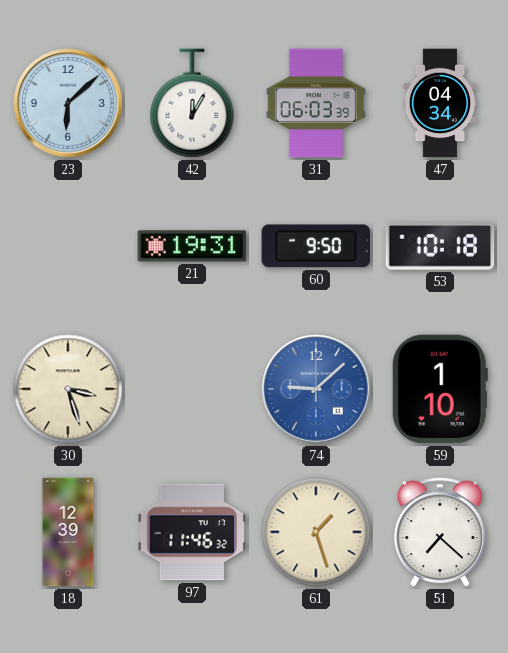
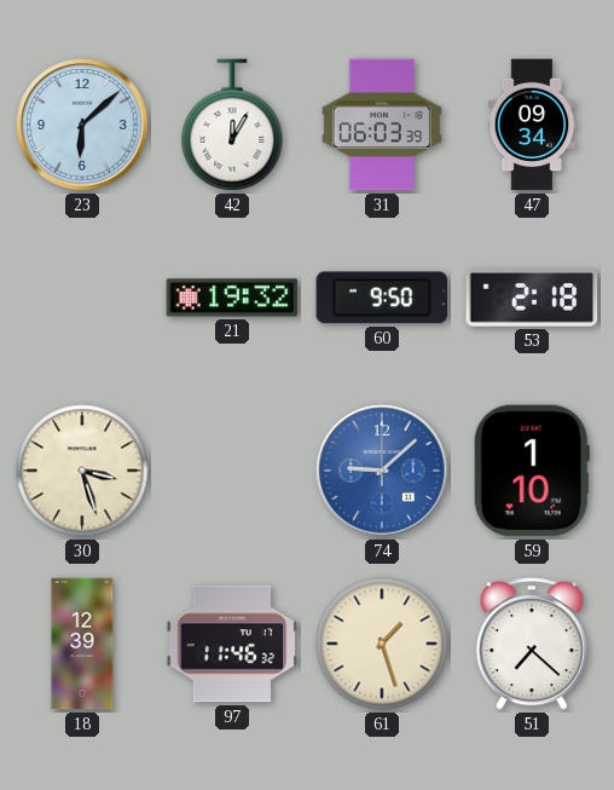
47: 04:34 -> 09:34
21: 19:31 -> 19:32
53: 10:18 -> 2:18
